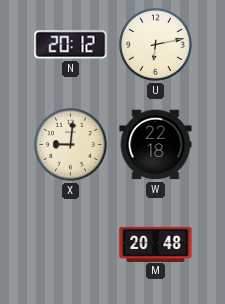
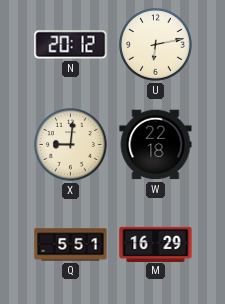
Q: none -> 5:51
M: 20:48 -> 16:29
